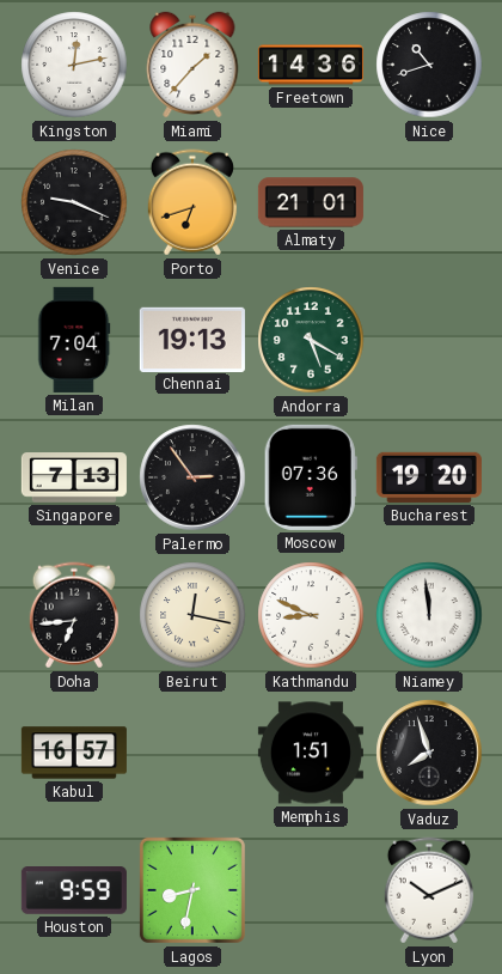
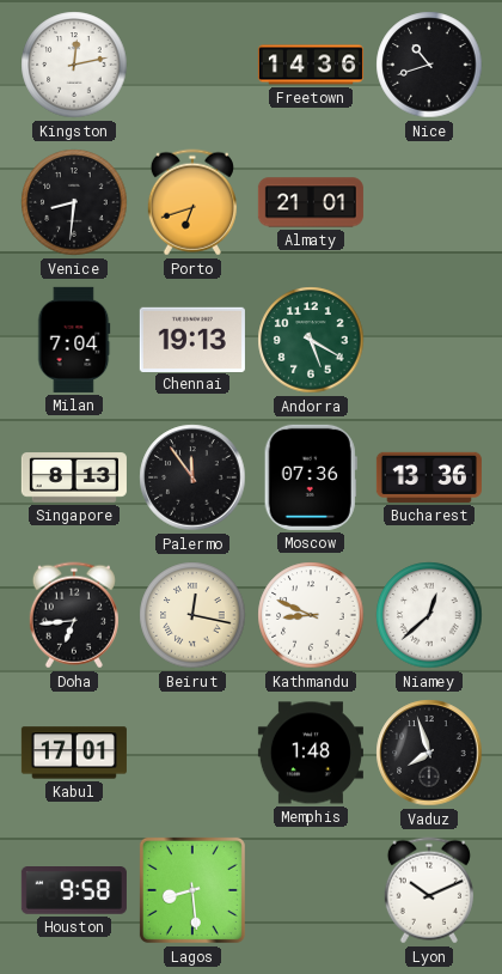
Miami: 1:37 -> none
Venice: 9:19 -> 8:31
Singapore: 7:13 -> 8:13
Palermo: 2:54 -> 11:54
Bucharest: 19:20 -> 13:36
Niamey: 11:59 -> 12:38
Kabul: 16:57 -> 17:01
Memphis: 1:51 -> 1:48
Houston: 9:59 -> 9:58
Lagos: 8:32 -> 8:29
